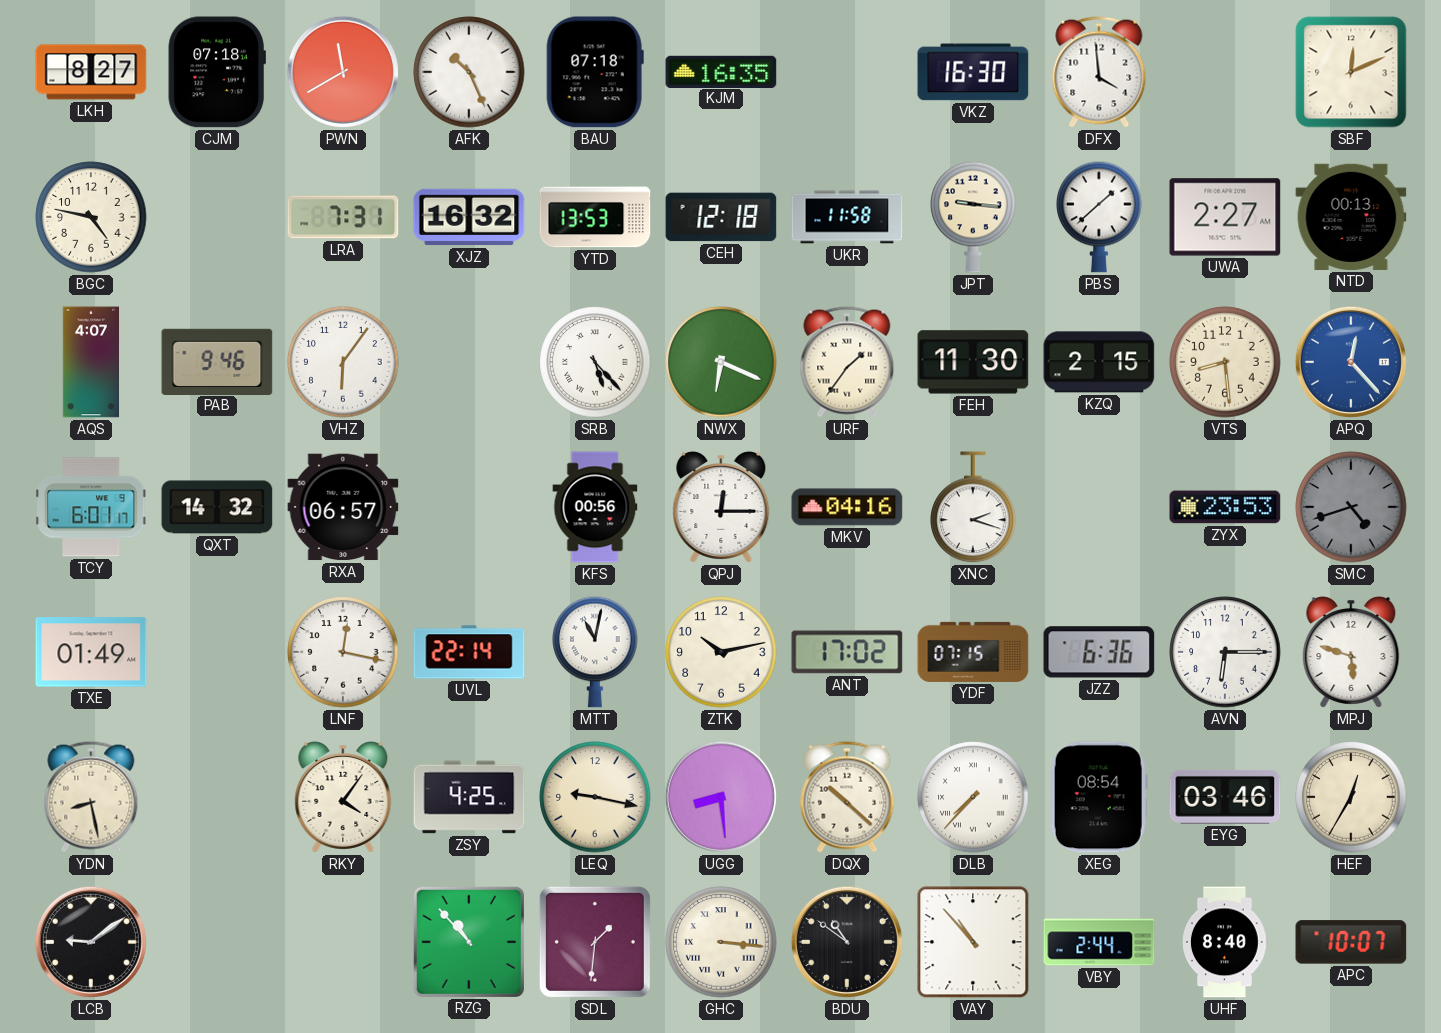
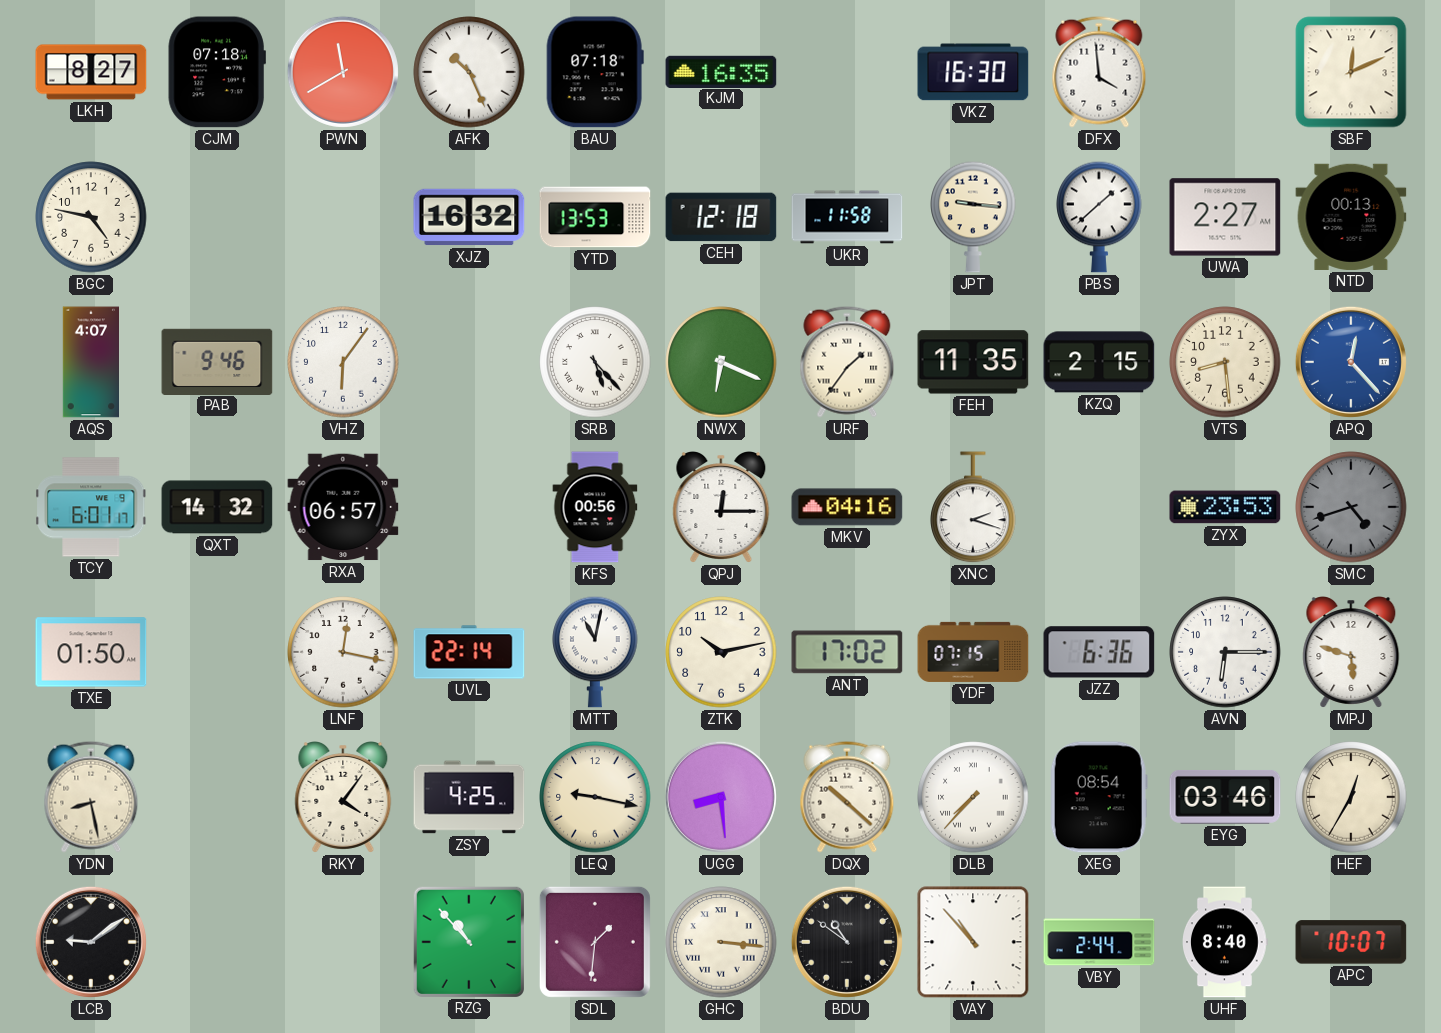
LRA: 7:31 -> none
FEH: 11:30 -> 11:35
TXE: 01:49 -> 01:50
